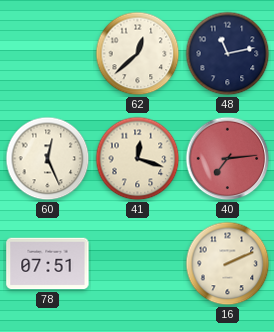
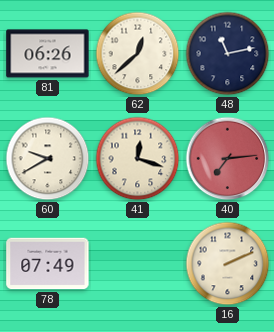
81: none -> 06:26
60: 12:26 -> 9:40
78: 07:51 -> 07:49
